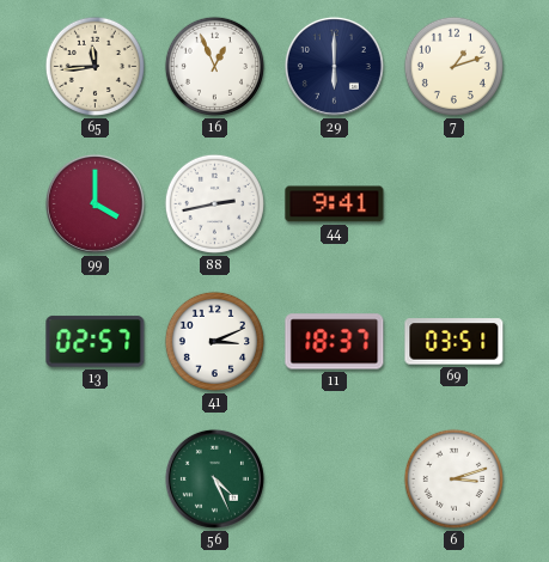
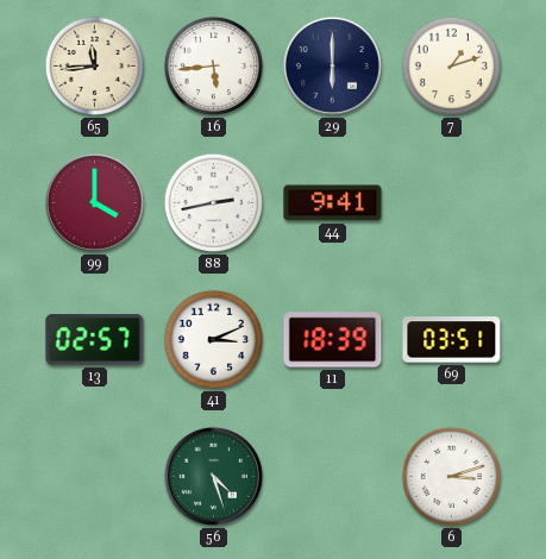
16: 12:56 -> 5:44
11: 18:37 -> 18:39
56: 4:26 -> 4:27
